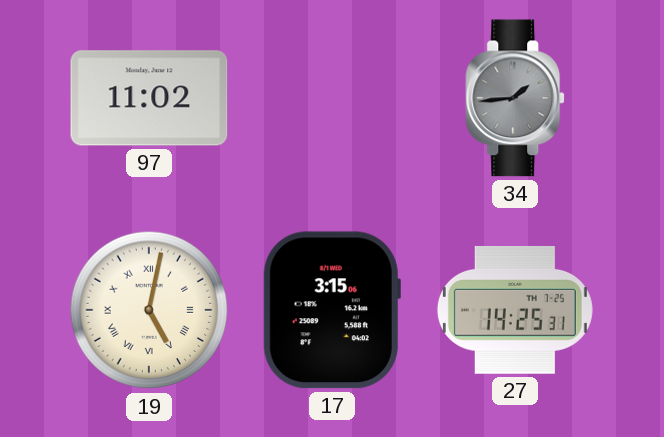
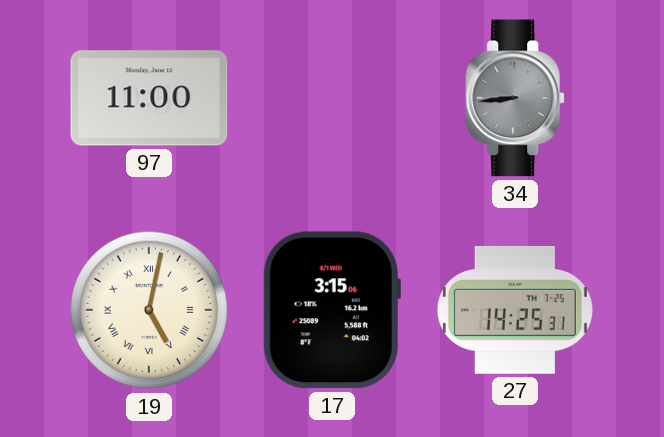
97: 11:02 -> 11:00
34: 1:44 -> 8:44
